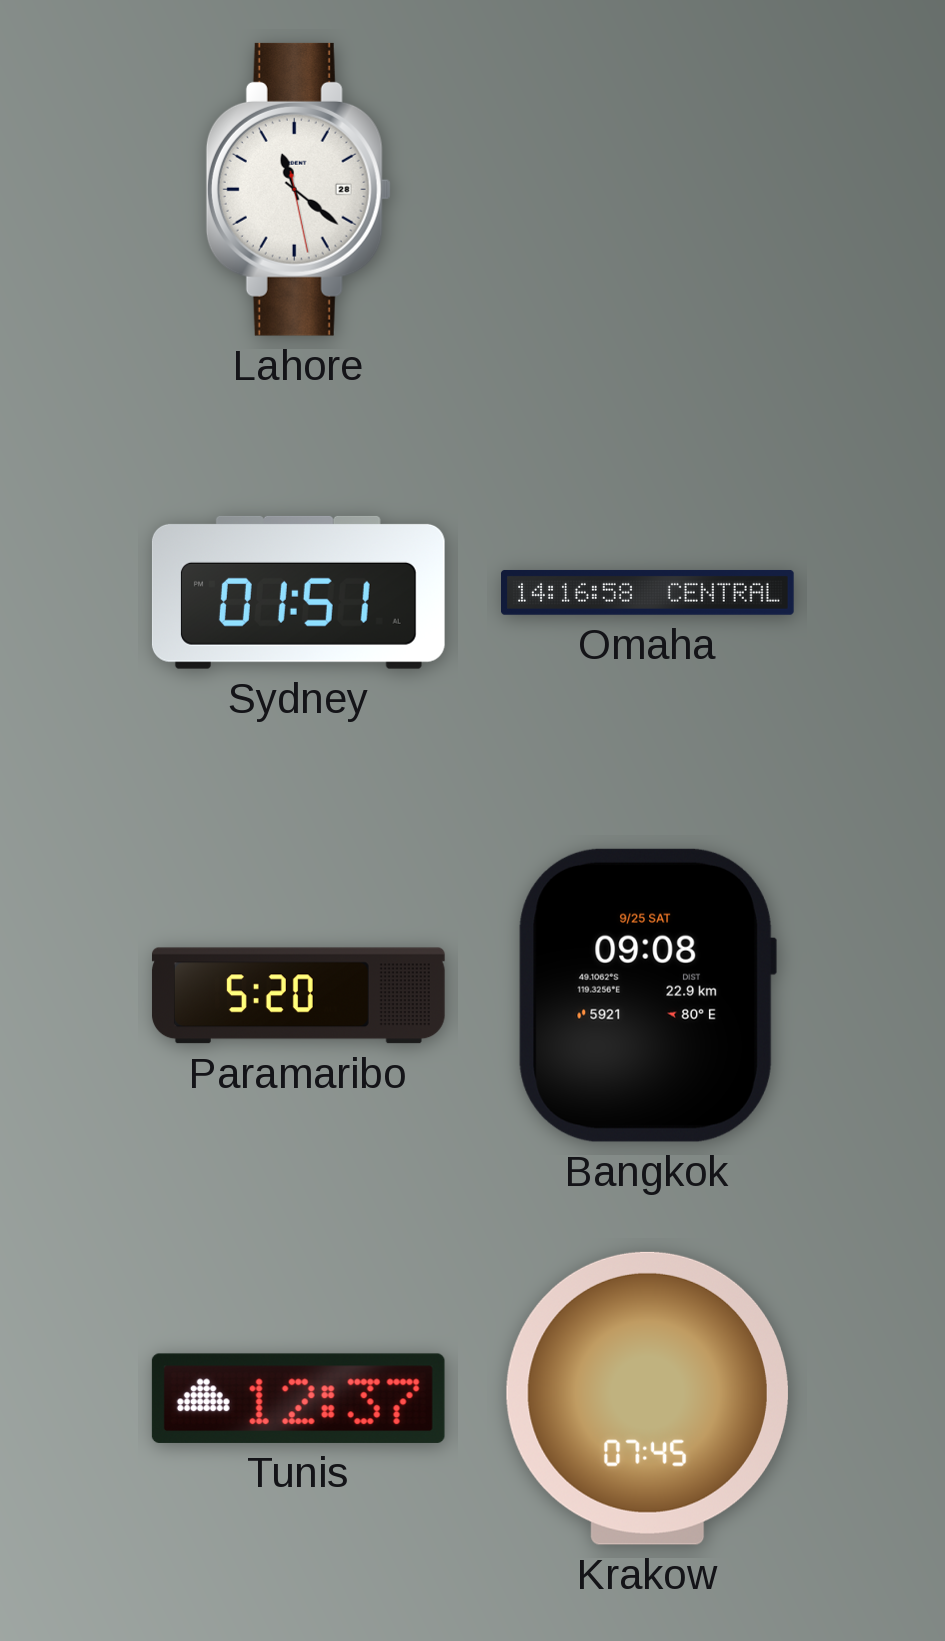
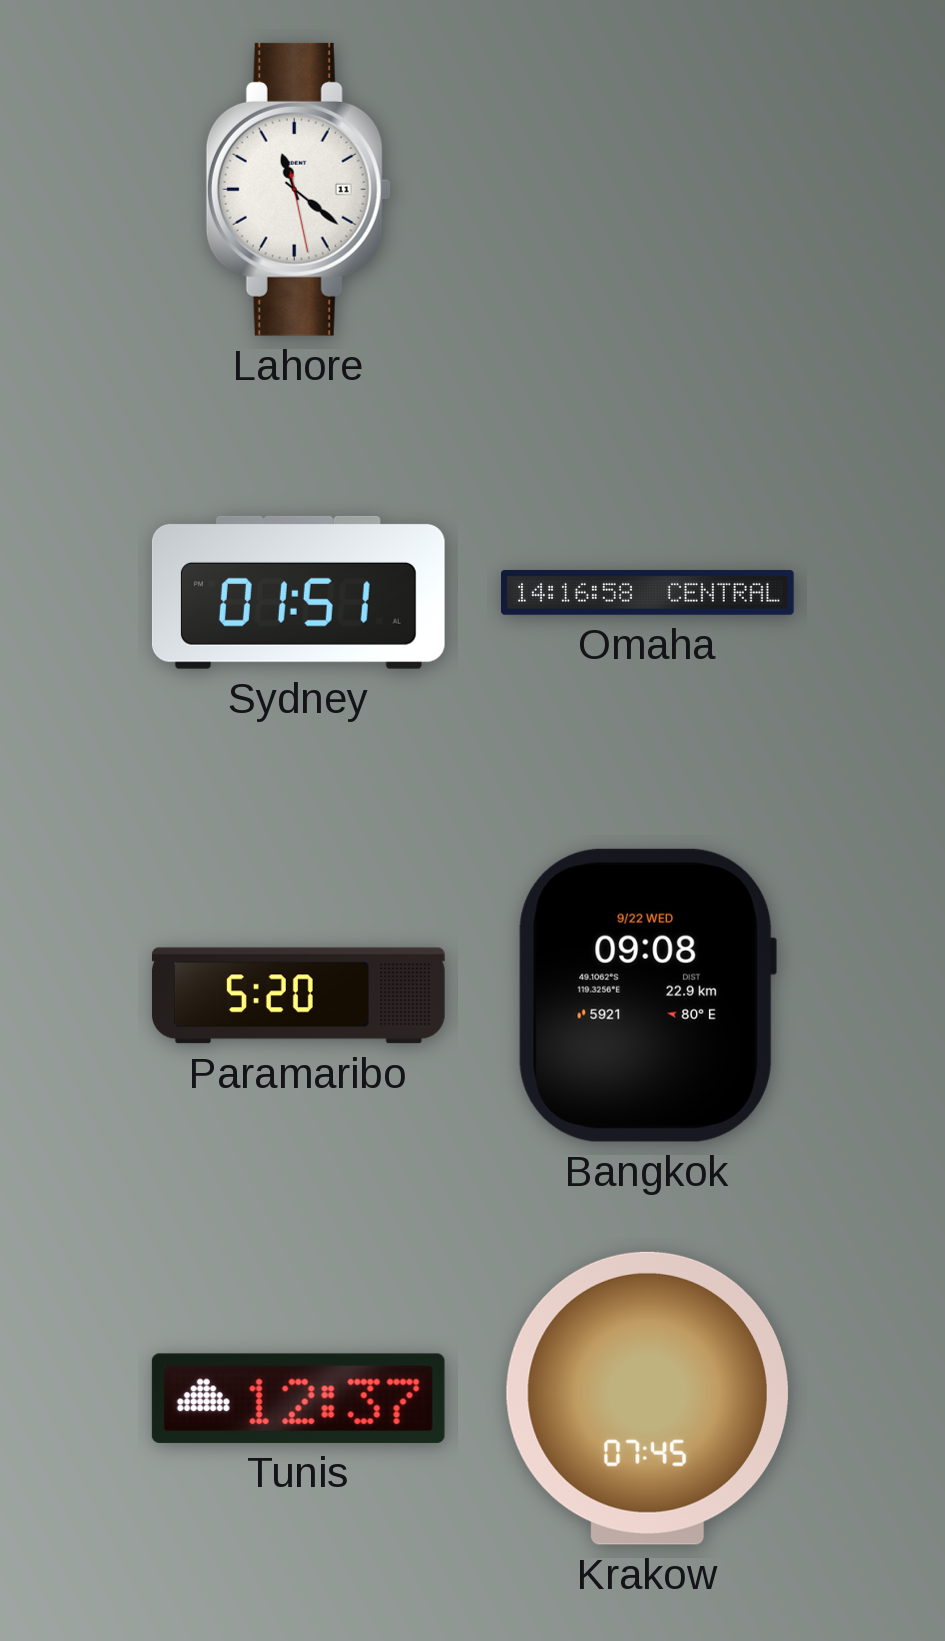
Lahore date: 28 -> 11
Bangkok date: 9/25 SAT -> 9/22 WED
